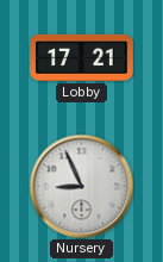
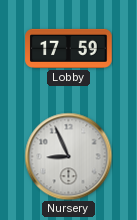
Lobby: 17:21 -> 17:59
